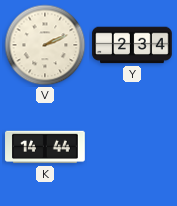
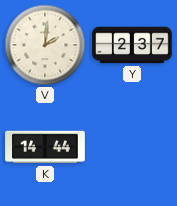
V: 2:11 -> 2:01
Y: 2:34 -> 2:37
